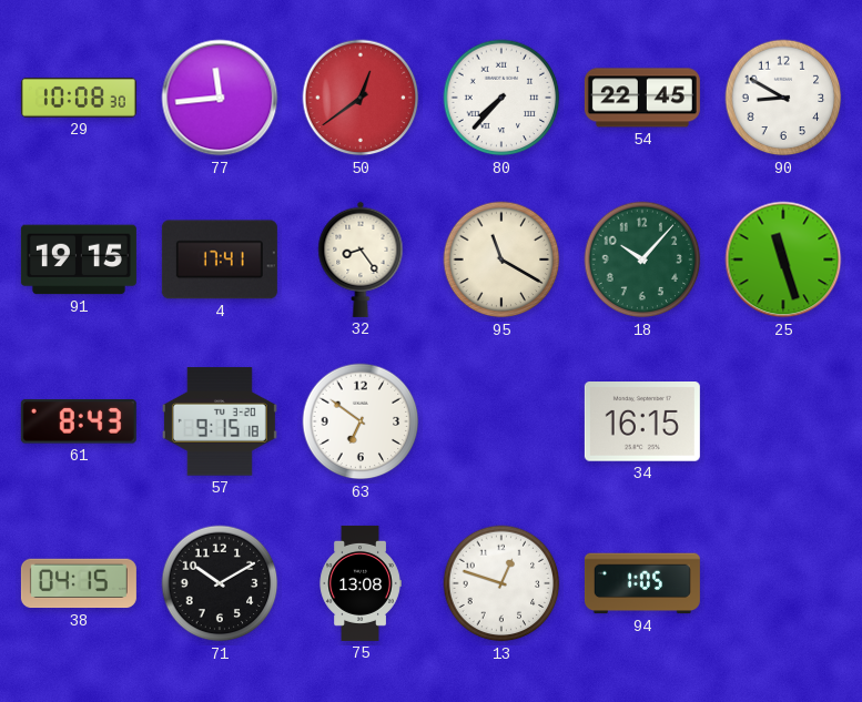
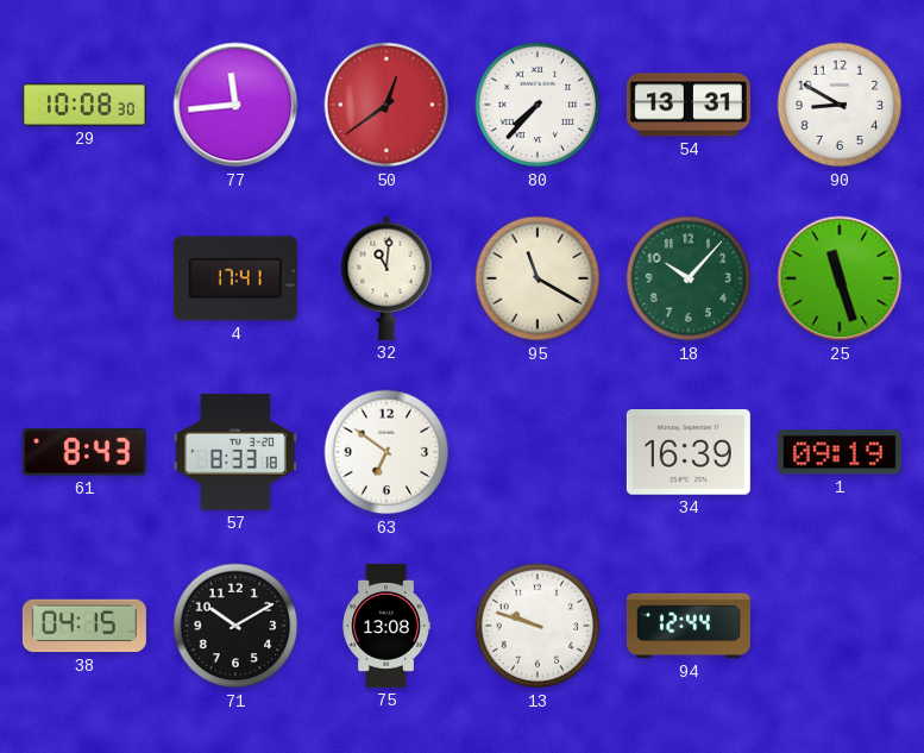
54: 22:45 -> 13:31
91: 19:15 -> none
32: 8:24 -> 11:01
57: 9:15 -> 8:33
34: 16:15 -> 16:39
1: none -> 09:19
13: 12:48 -> 9:48
94: 1:05 -> 12:44
